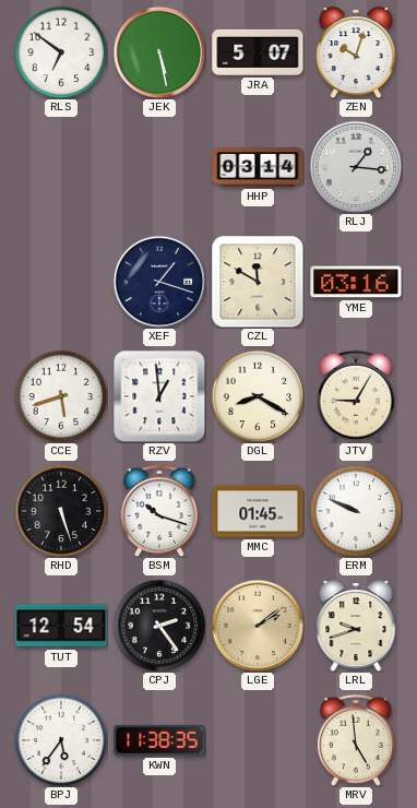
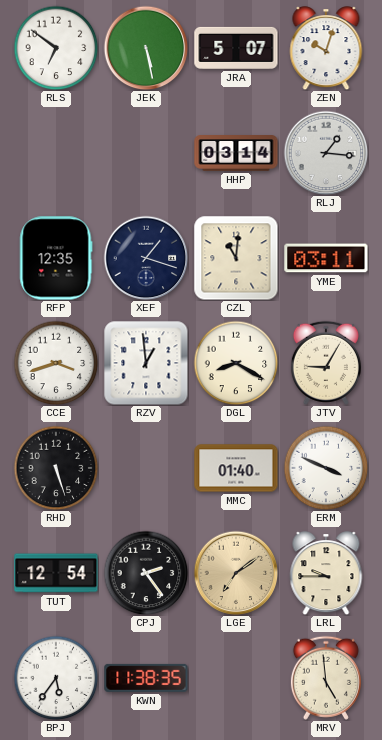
RFP: none -> 12:35
CZL: 11:50 -> 11:01
YME: 03:16 -> 03:11
CCE: 5:42 -> 3:42
BSM: 10:18 -> none
MMC: 01:45 -> 01:40
ERM: 9:49 -> 3:49
LGE: 2:09 -> 7:09
LRL: 9:42 -> 9:45
